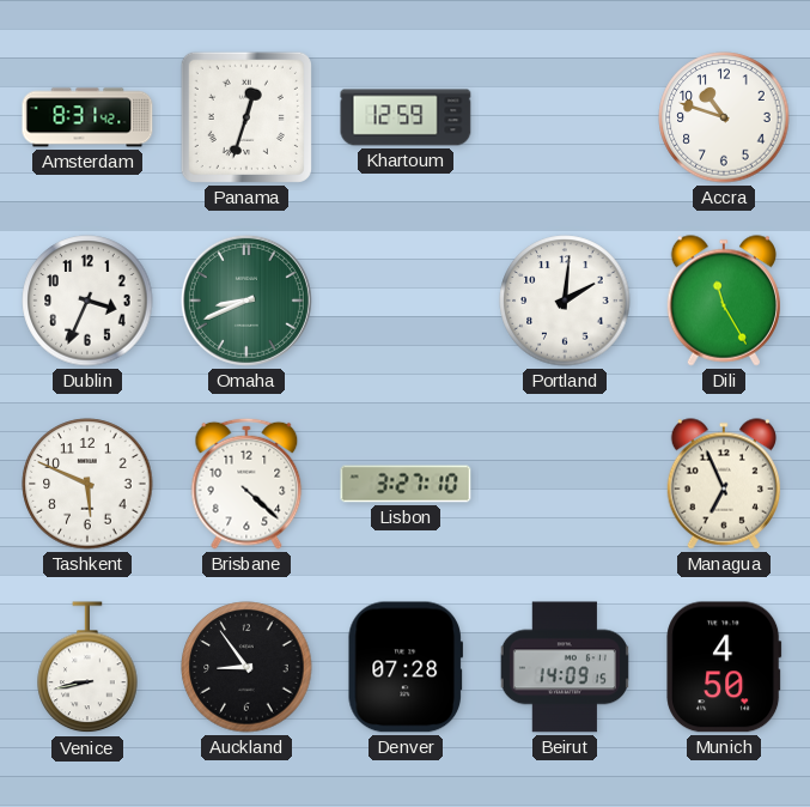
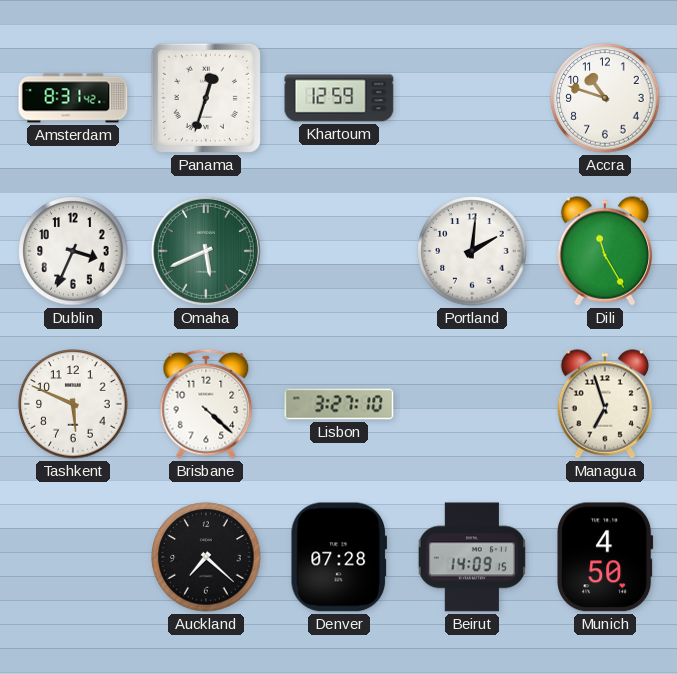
Omaha: 8:41 -> 5:41
Managua: 6:56 -> 6:57
Venice: 8:43 -> none
Auckland: 8:54 -> 7:22
